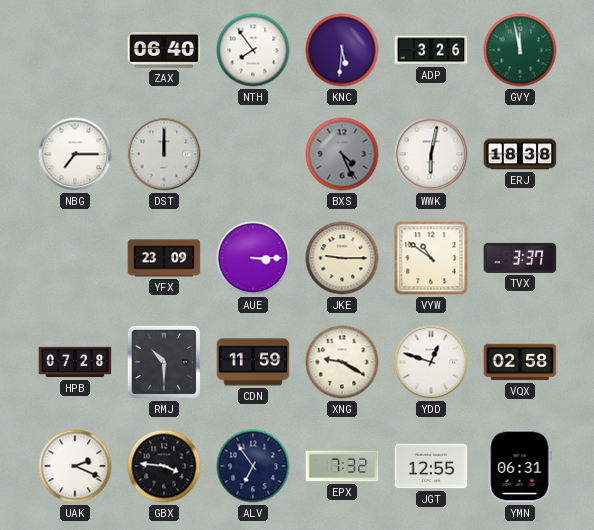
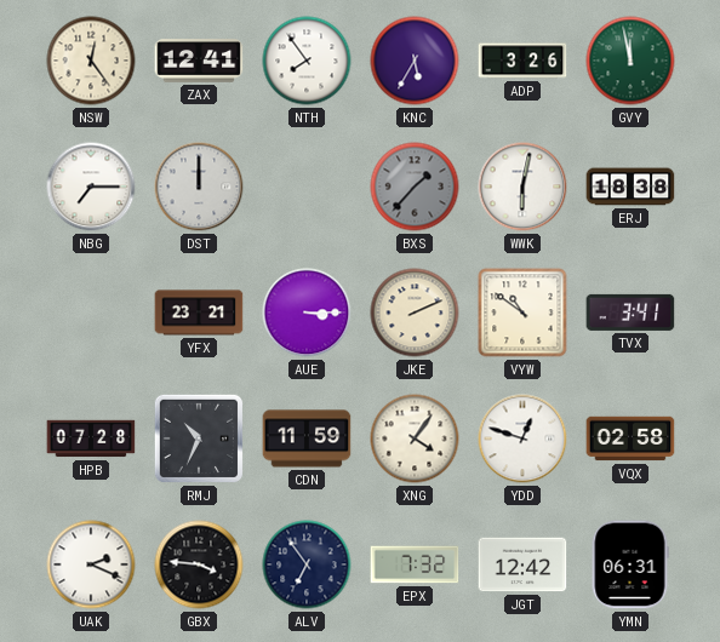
NSW: none -> 12:24
ZAX: 06:40 -> 12:41
KNC: 5:31 -> 5:35
BXS: 4:26 -> 1:37
YFX: 23:09 -> 23:21
JKE: 9:15 -> 2:11
TVX: 3:37 -> 3:41
RMJ: 10:30 -> 10:34
XNG: 9:20 -> 4:06
JGT: 12:55 -> 12:42
